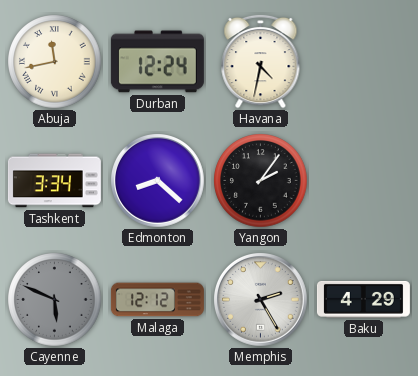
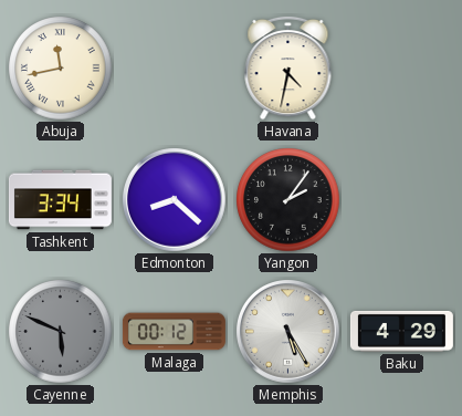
Durban: 12:24 -> none
Malaga: 12:12 -> 00:12
Memphis: 2:25 -> 5:25
